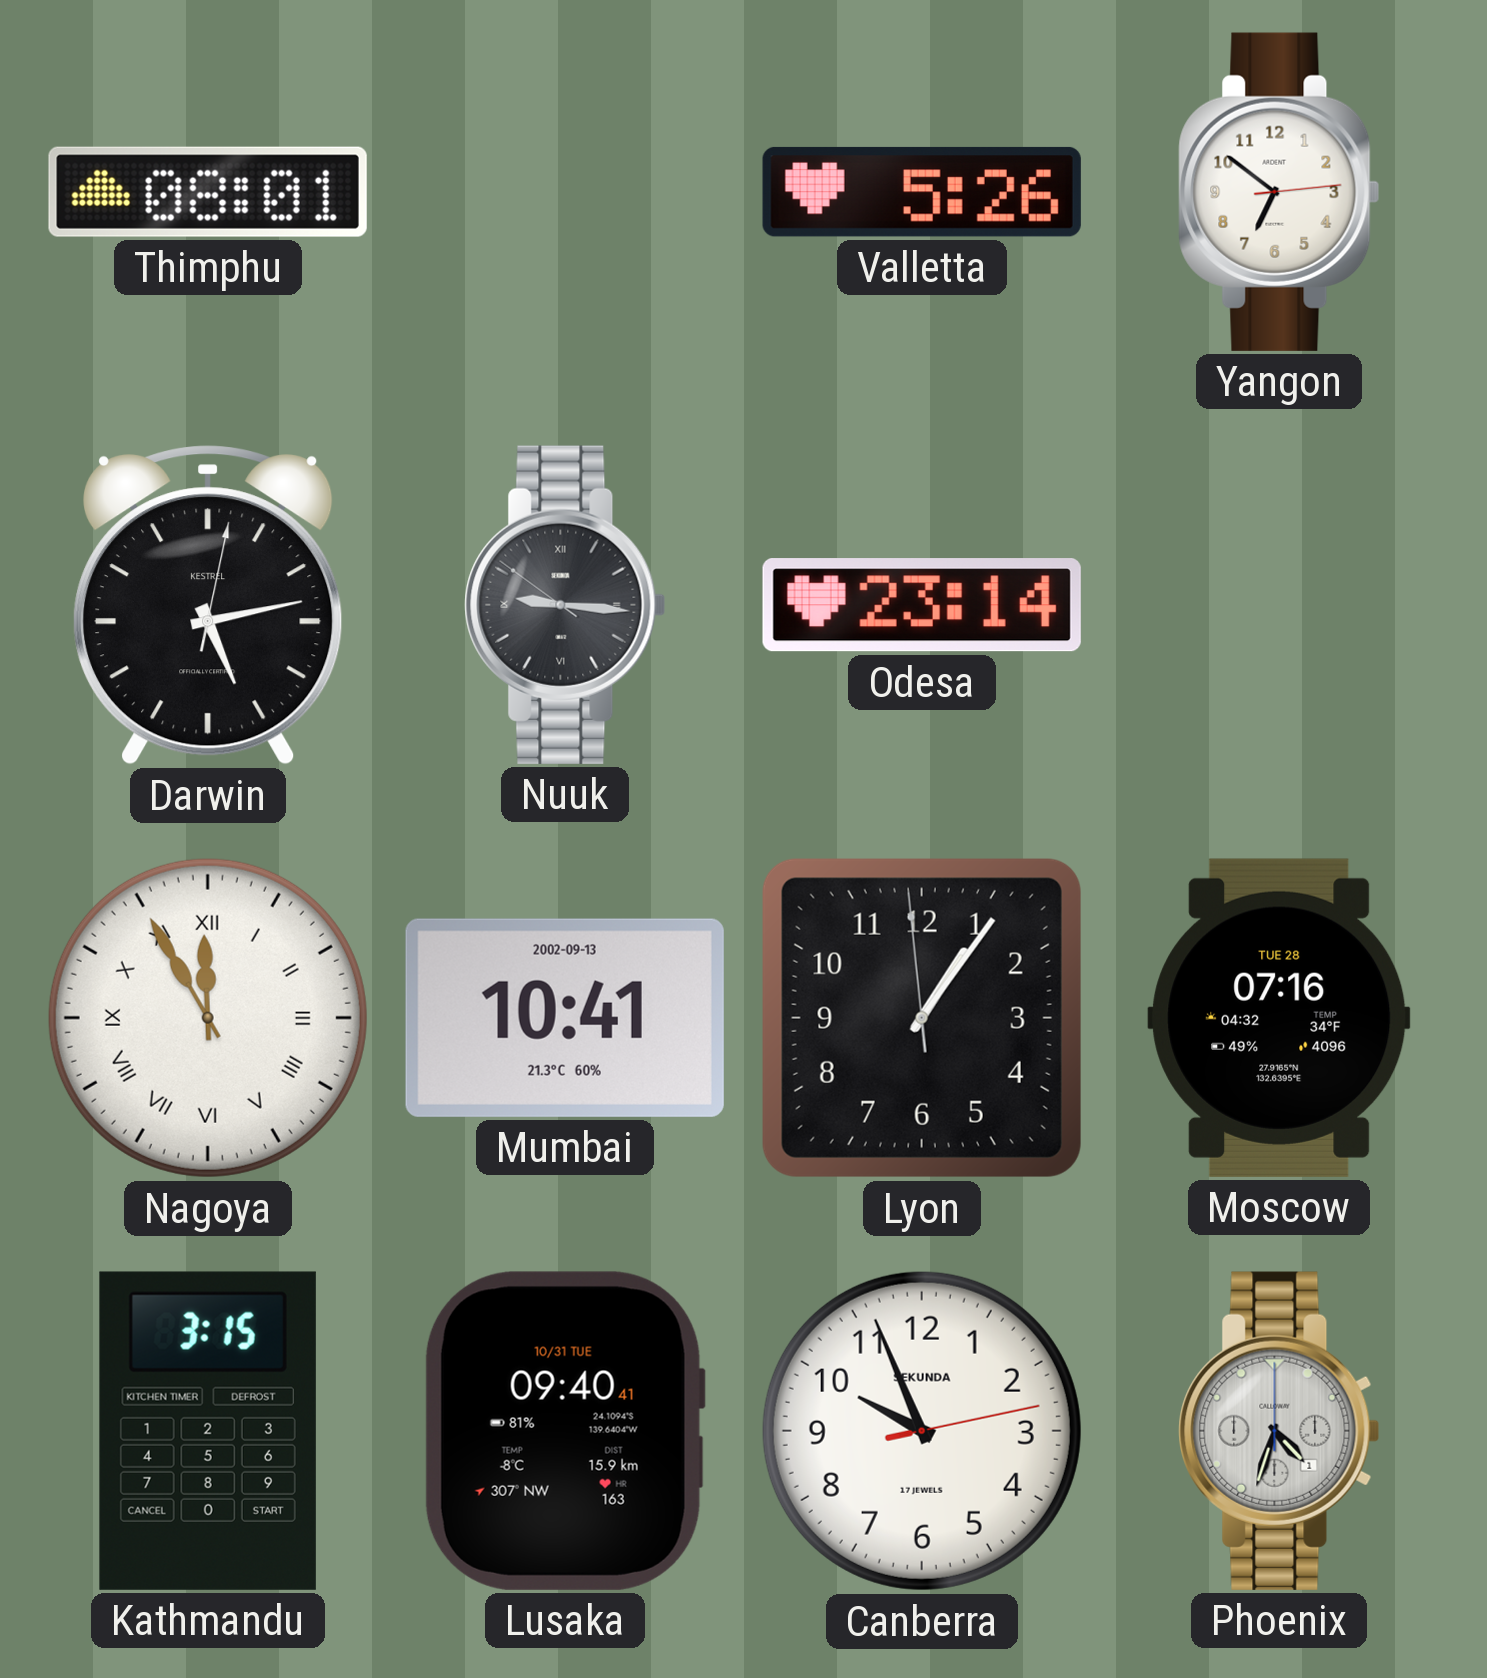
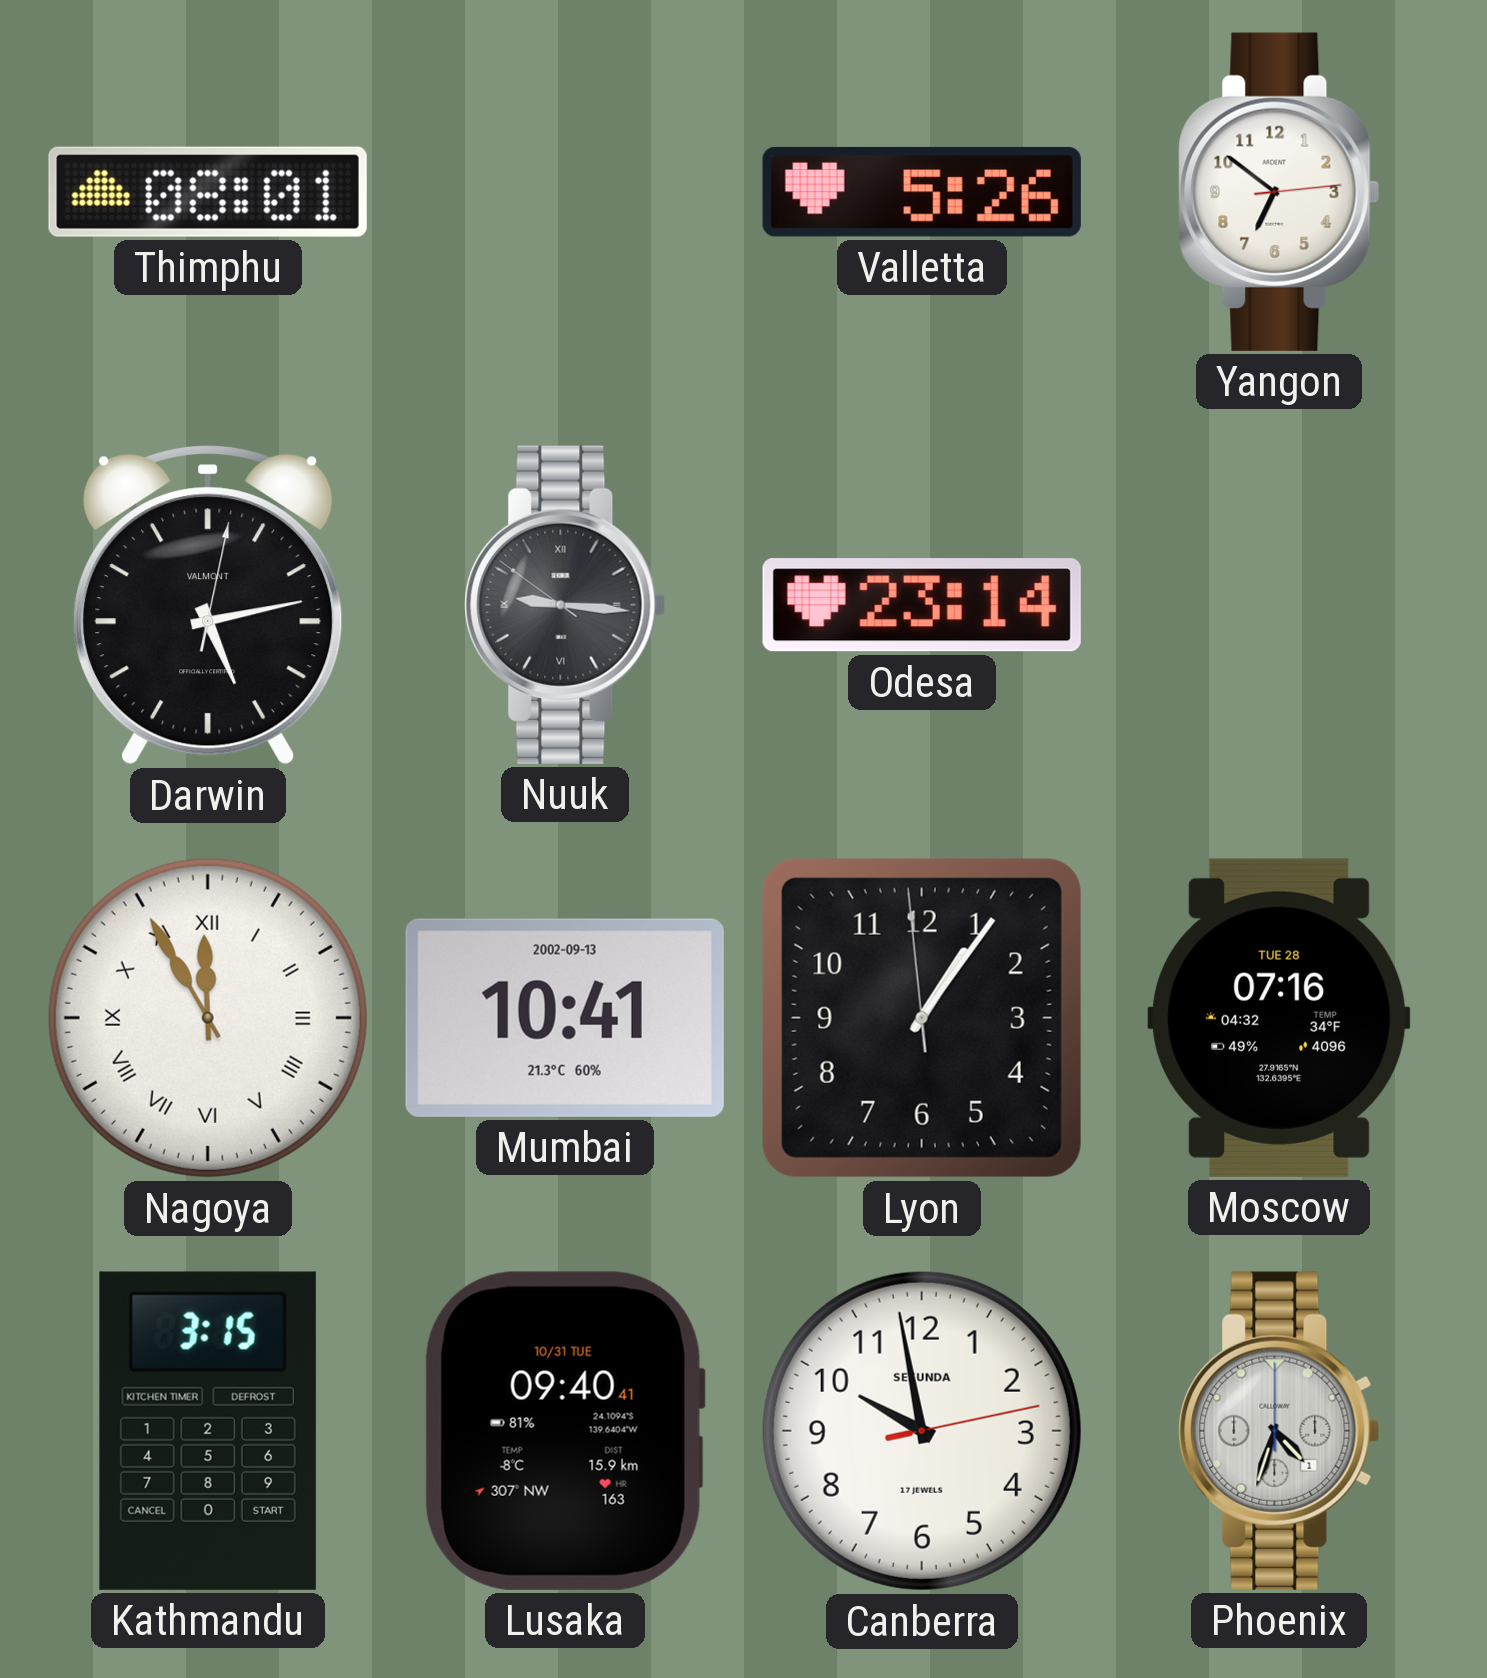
Darwin brand: KESTREL -> VALMONT
Canberra: 9:56 -> 9:58
